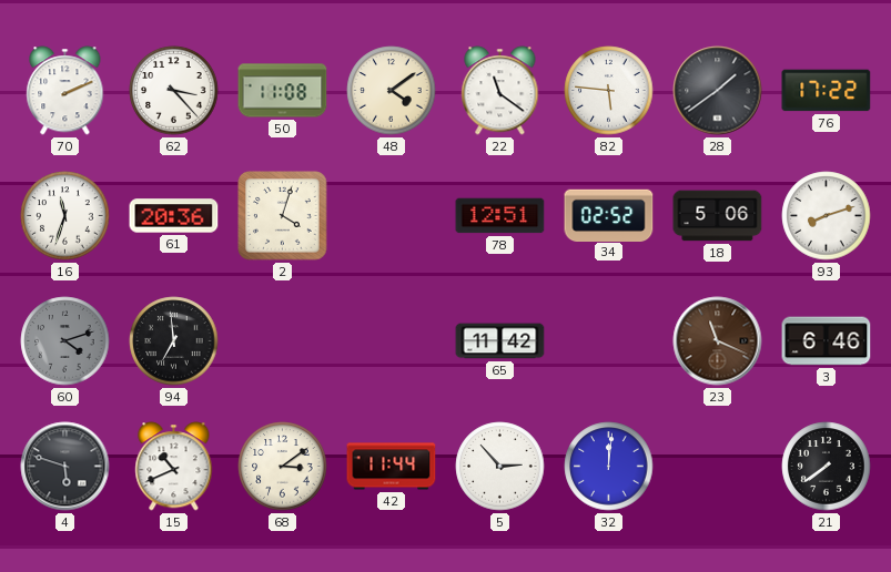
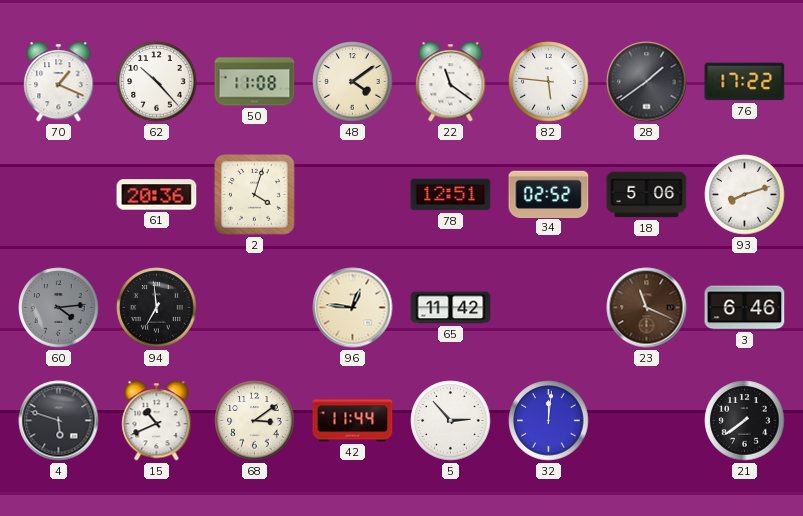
70: 2:11 -> 1:19
62: 3:23 -> 10:23
16: 11:33 -> none
60: 4:12 -> 4:14
96: none -> 12:46
